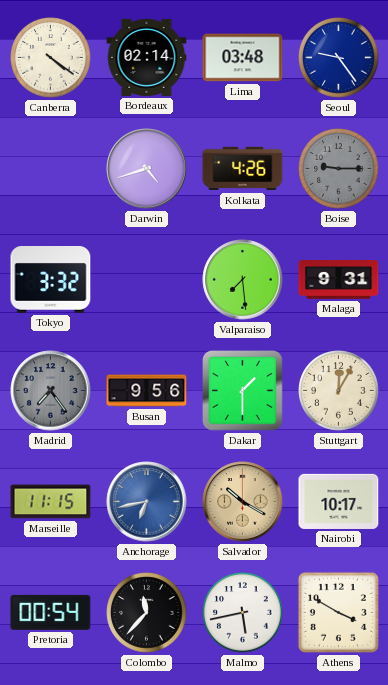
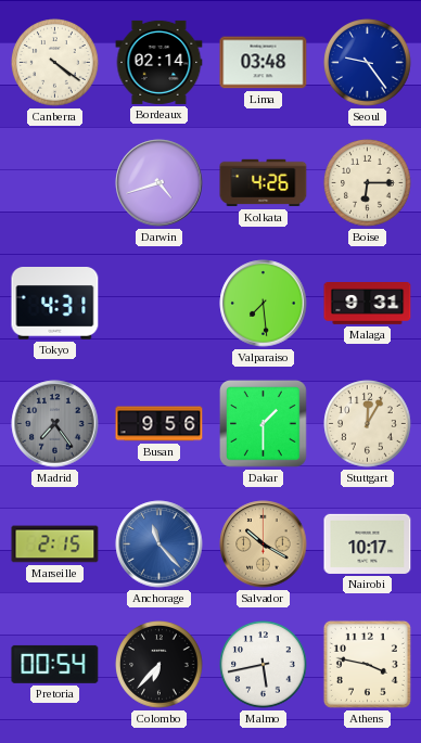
Boise: 9:15 -> 6:15
Boise dial: grey -> cream
Tokyo: 3:32 -> 4:31
Marseille: 11:15 -> 2:15
Anchorage: 6:43 -> 11:23
Colombo: 11:37 -> 6:37
Athens: 3:50 -> 3:47
